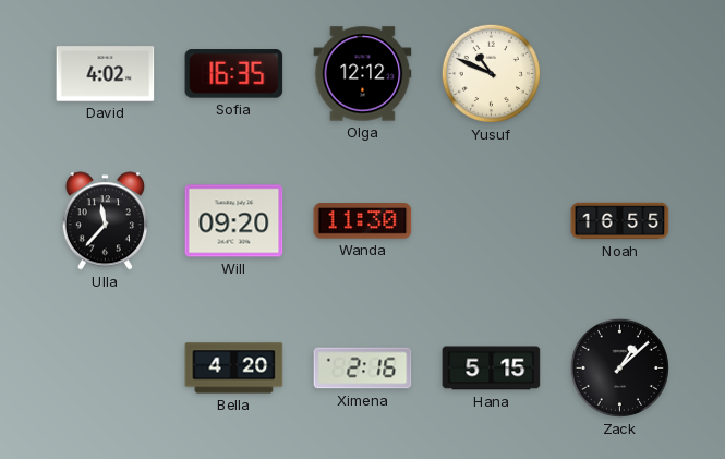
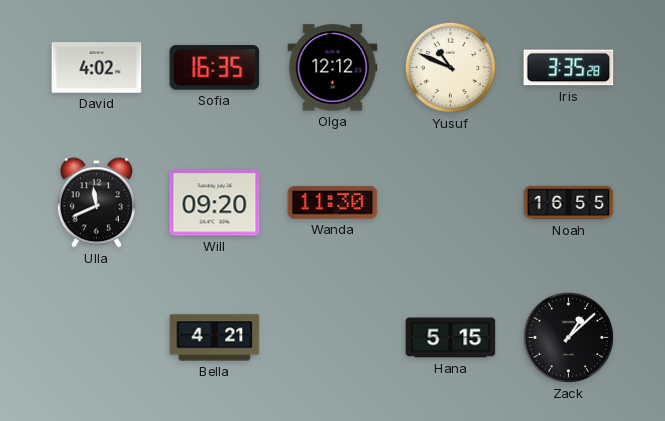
Iris: none -> 3:35
Ulla: 11:37 -> 11:41
Bella: 4:20 -> 4:21
Ximena: 2:16 -> none
